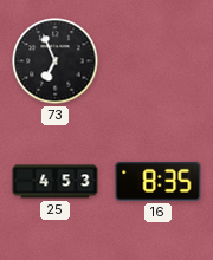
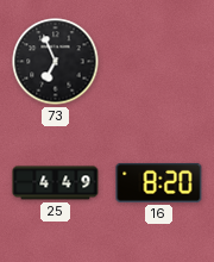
25: 4:53 -> 4:49
16: 8:35 -> 8:20
